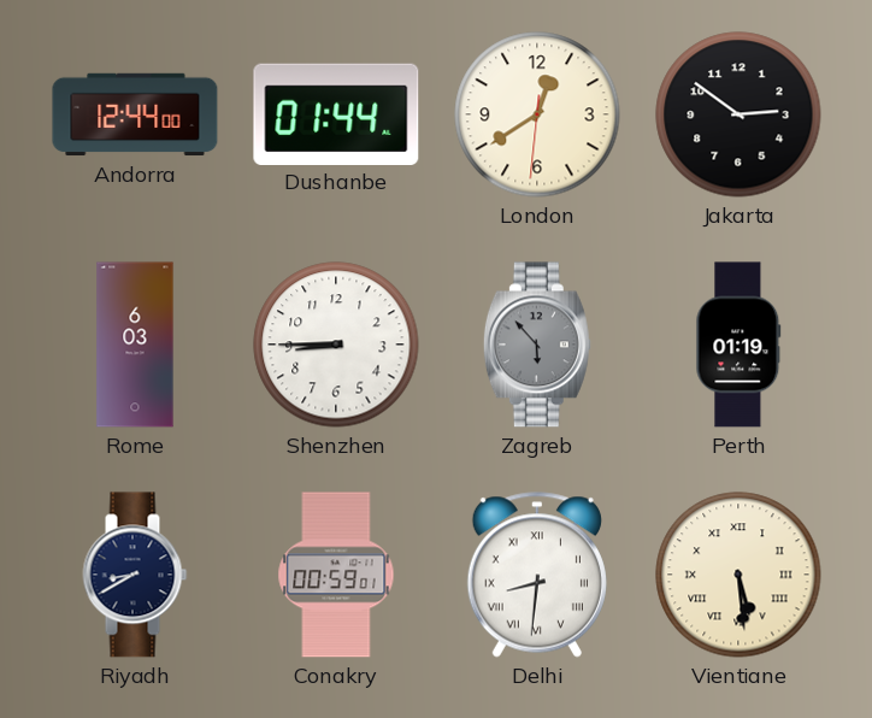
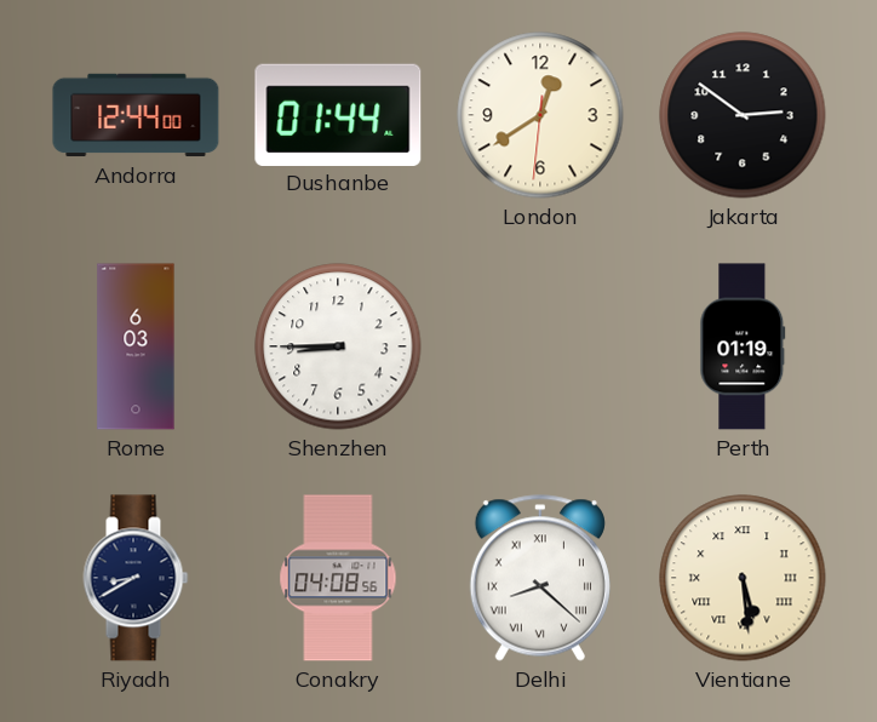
Zagreb: 5:53 -> none
Conakry: 00:59 -> 04:08
Delhi: 8:31 -> 8:22
